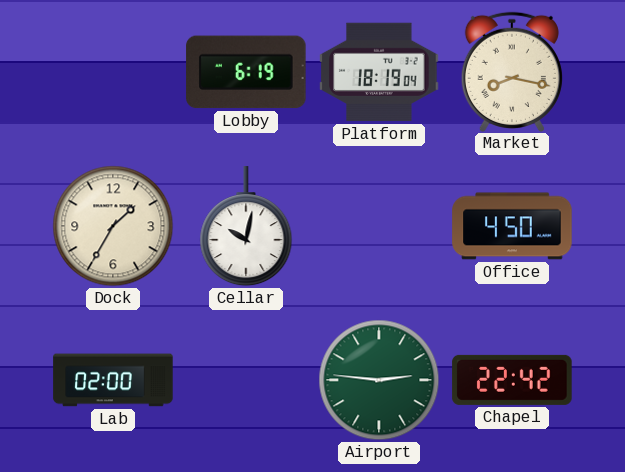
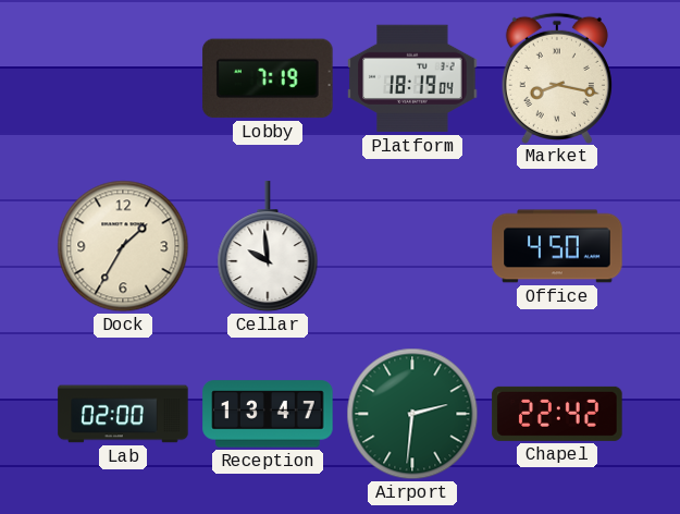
Lobby: 6:19 -> 7:19
Cellar: 10:02 -> 9:59
Reception: none -> 13:47
Airport: 2:46 -> 2:31
